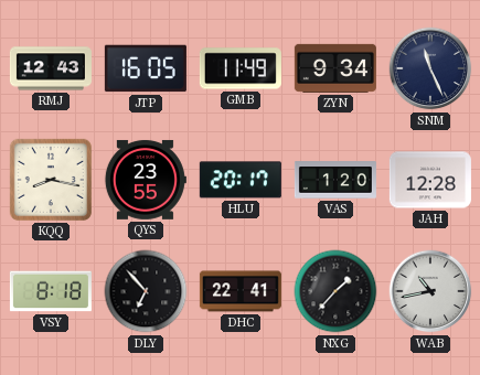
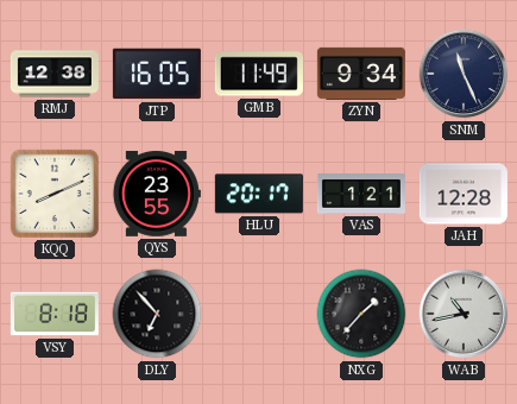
RMJ: 12:43 -> 12:38
KQQ: 8:17 -> 8:11
VAS: 1:20 -> 1:21
DHC: 22:41 -> none
